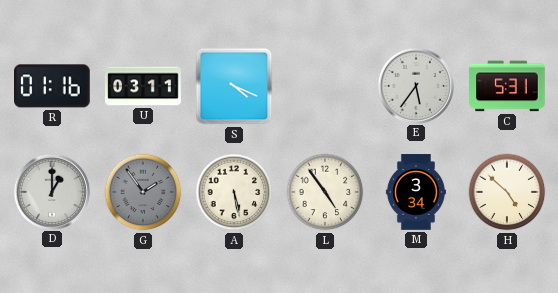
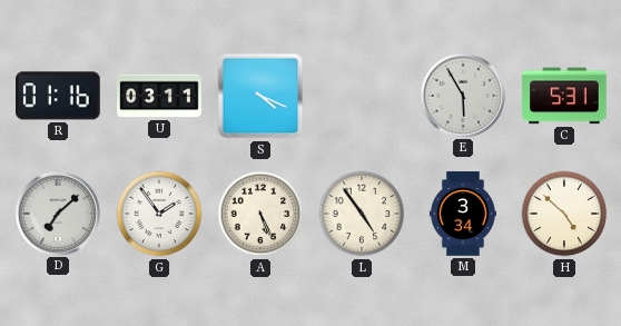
E: 5:36 -> 5:55
D: 1:00 -> 7:08
G dial: grey -> white
A: 5:28 -> 5:26
